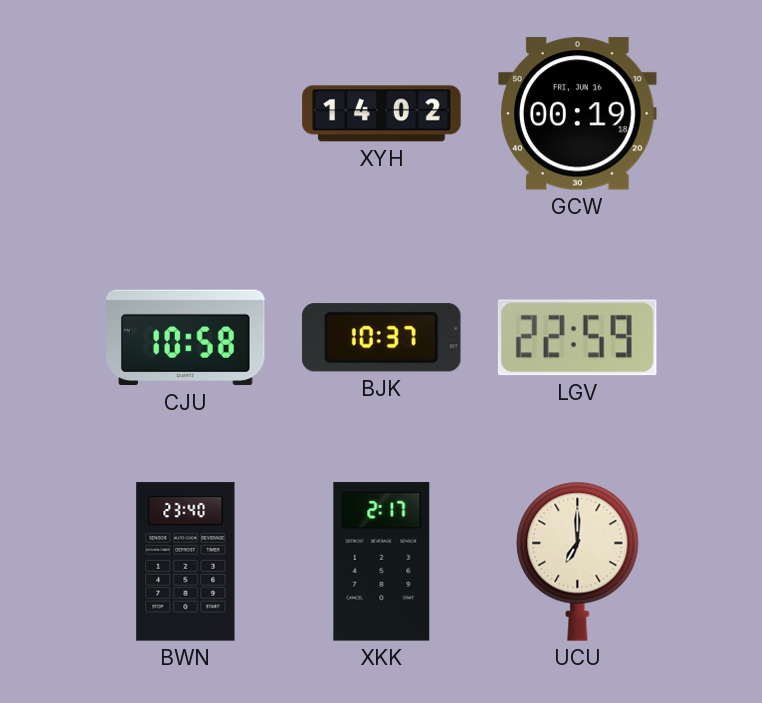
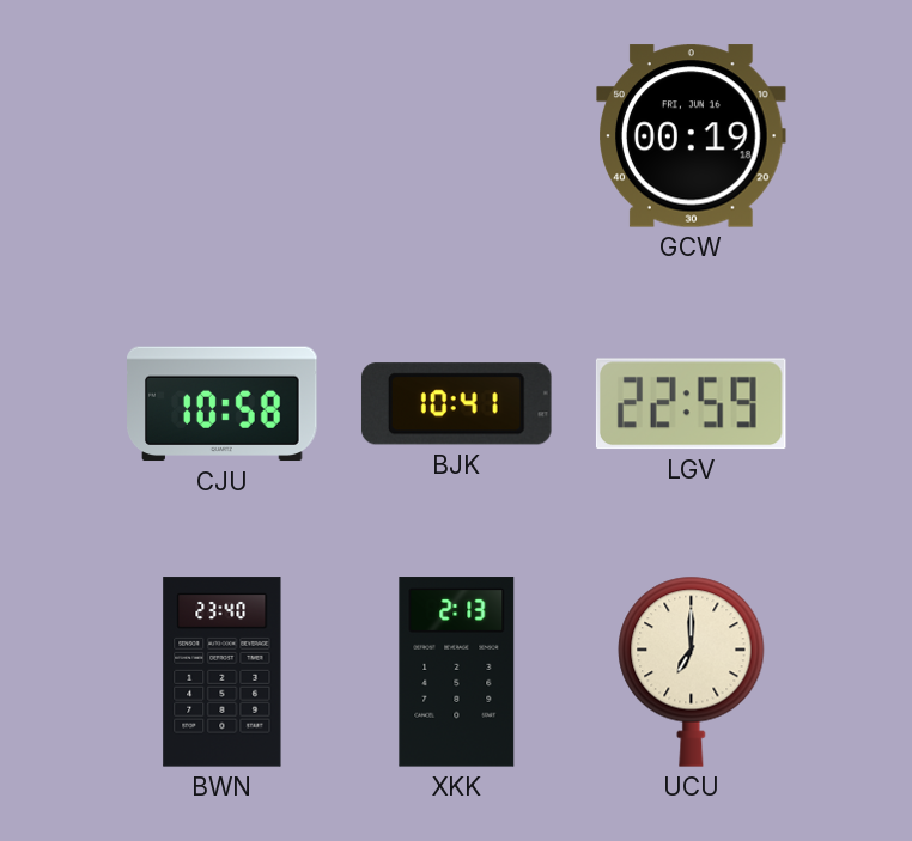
XYH: 14:02 -> none
BJK: 10:37 -> 10:41
XKK: 2:17 -> 2:13
